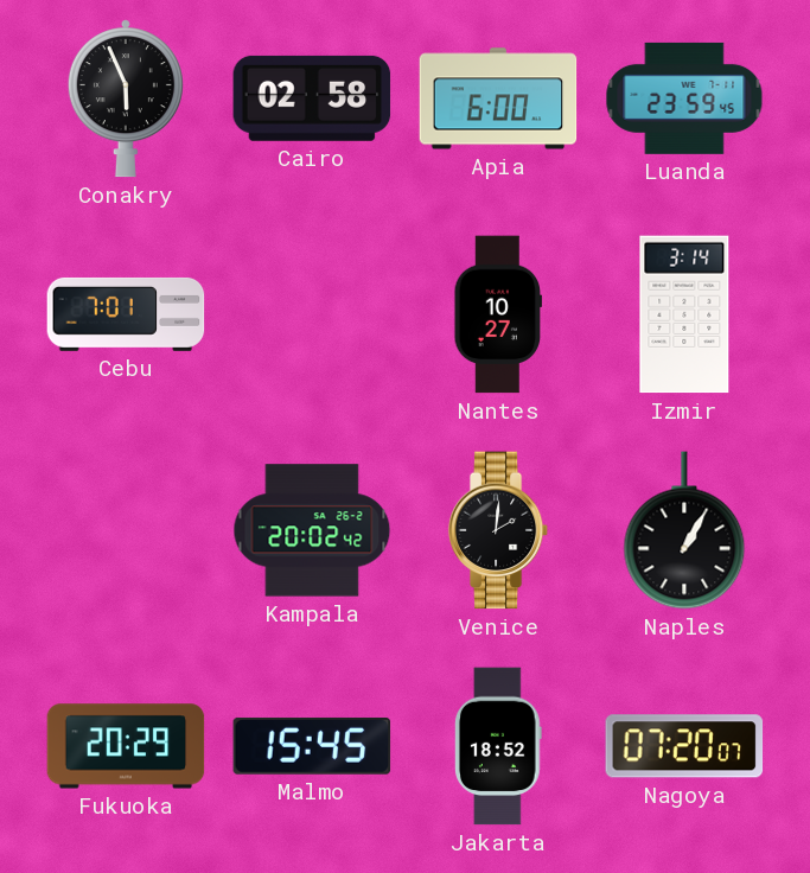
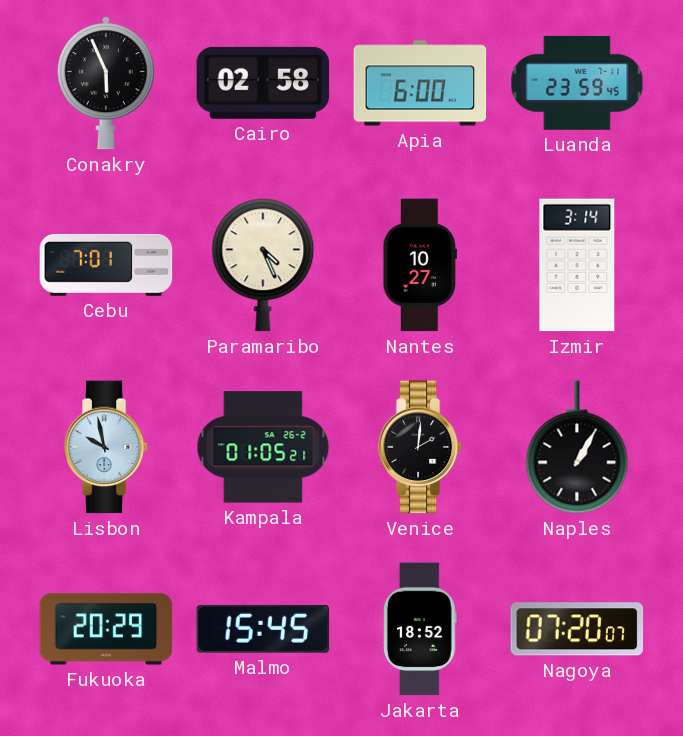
Paramaribo: none -> 4:26
Lisbon: none -> 9:58
Kampala: 20:02 -> 01:05
